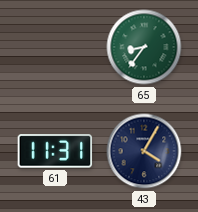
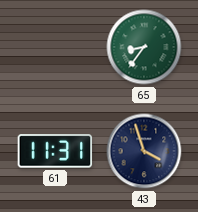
43: 4:05 -> 3:57
